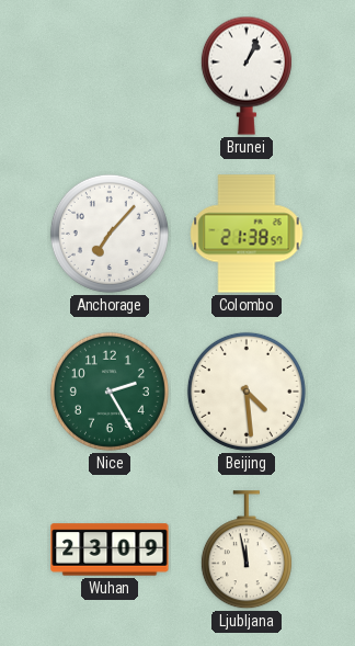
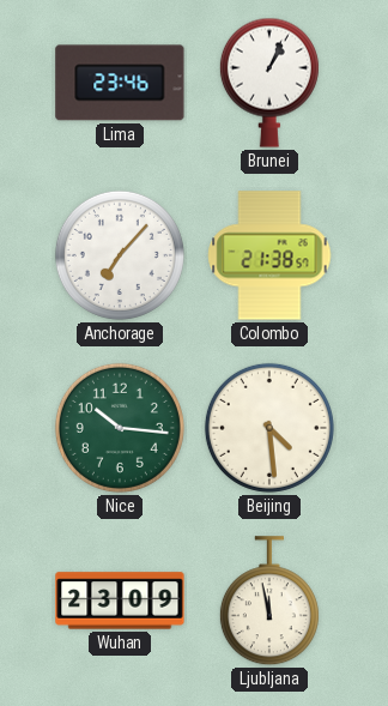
Lima: none -> 23:46
Nice: 2:25 -> 10:16
